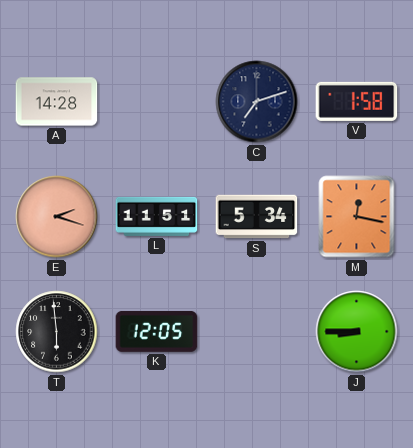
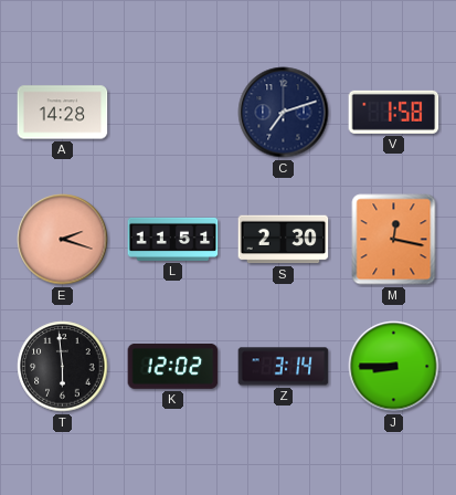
S: 5:34 -> 2:30
K: 12:05 -> 12:02
Z: none -> 3:14
